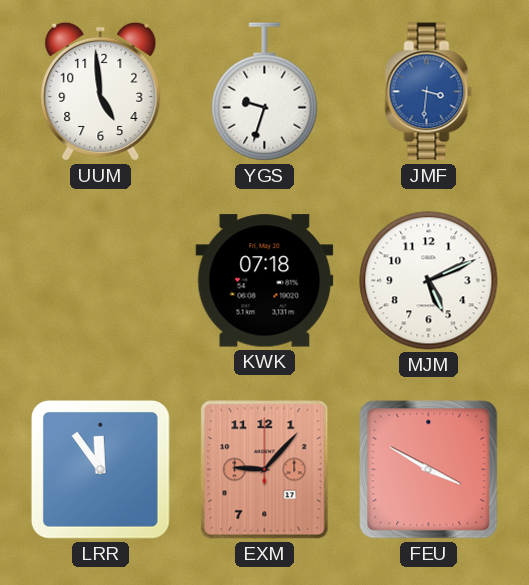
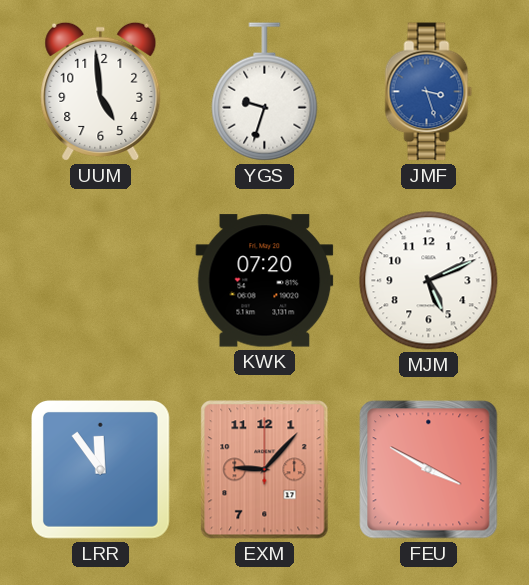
JMF: 3:31 -> 3:27
KWK: 07:18 -> 07:20
